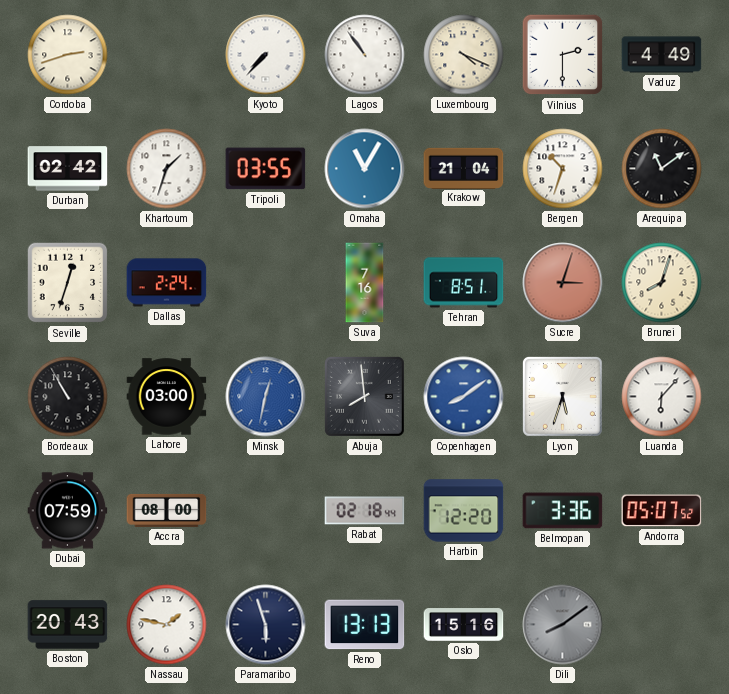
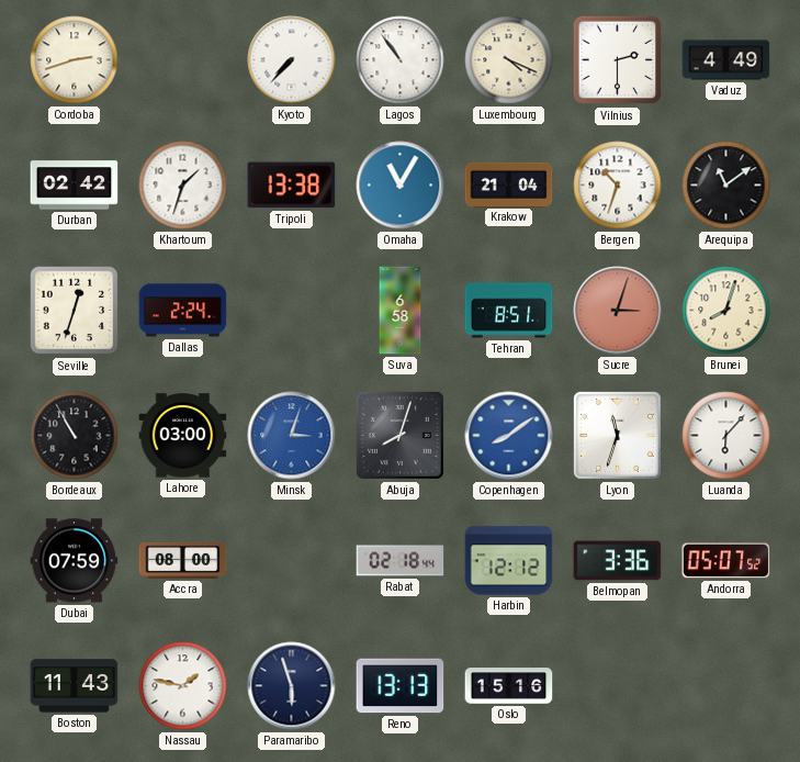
Tripoli: 03:55 -> 13:38
Suva: 7:16 -> 6:58
Minsk: 12:32 -> 3:03
Abuja: 7:59 -> 8:03
Lyon: 5:33 -> 11:33
Harbin: 12:20 -> 12:12
Boston: 20:43 -> 11:43
Dili: 8:09 -> none
